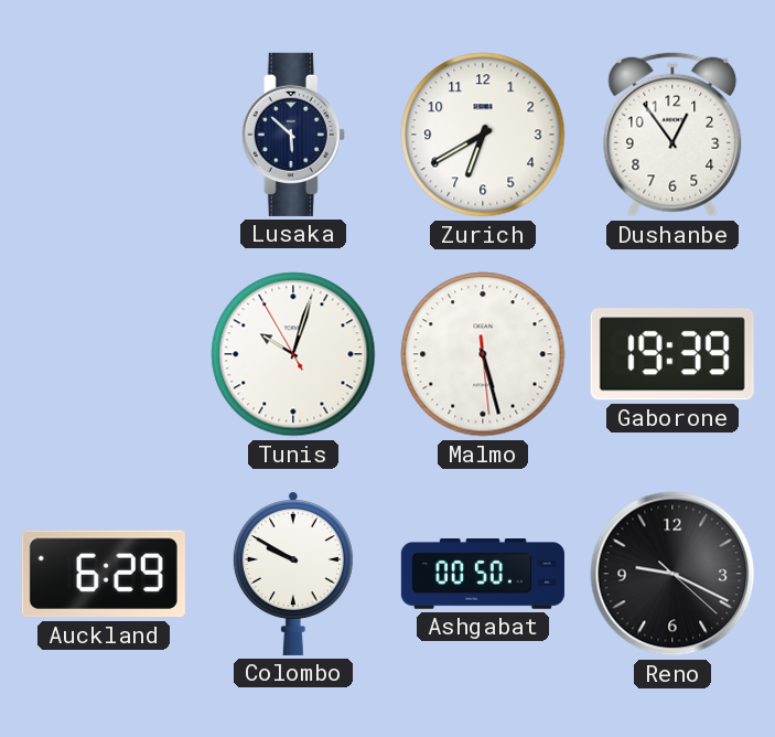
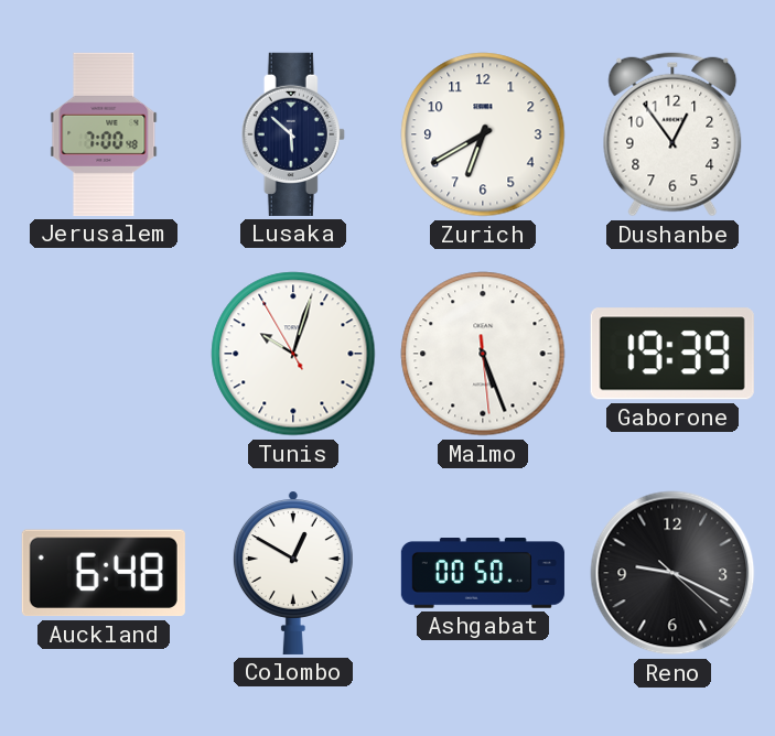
Jerusalem: none -> 7:00
Malmo: 5:27 -> 5:26
Auckland: 6:29 -> 6:48
Colombo: 9:50 -> 12:50
